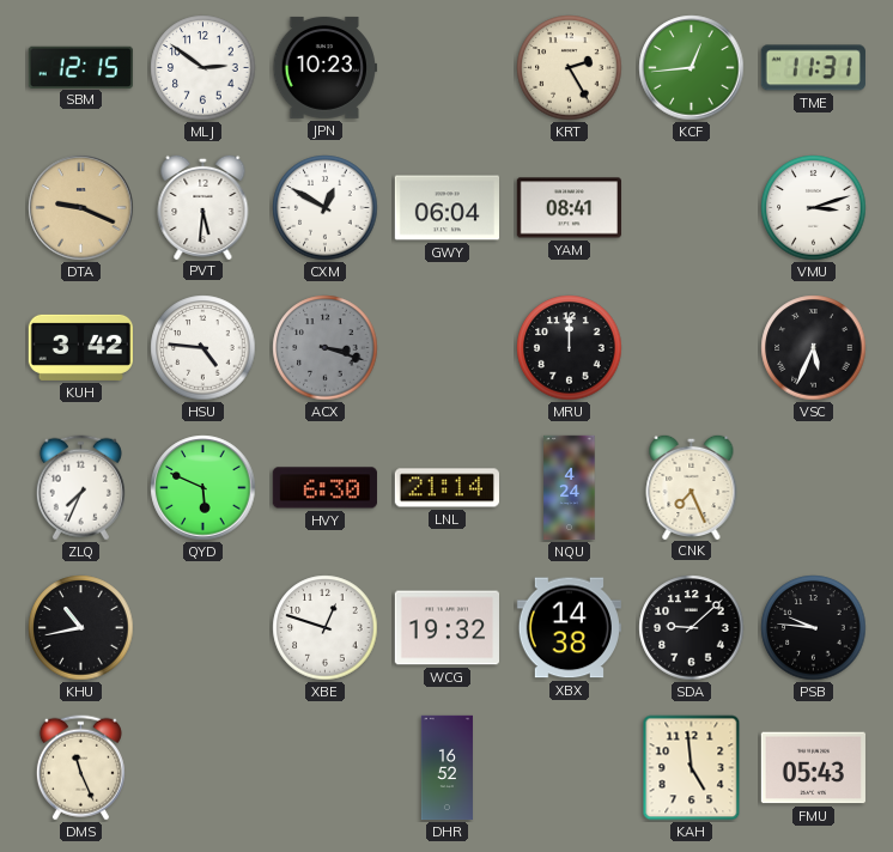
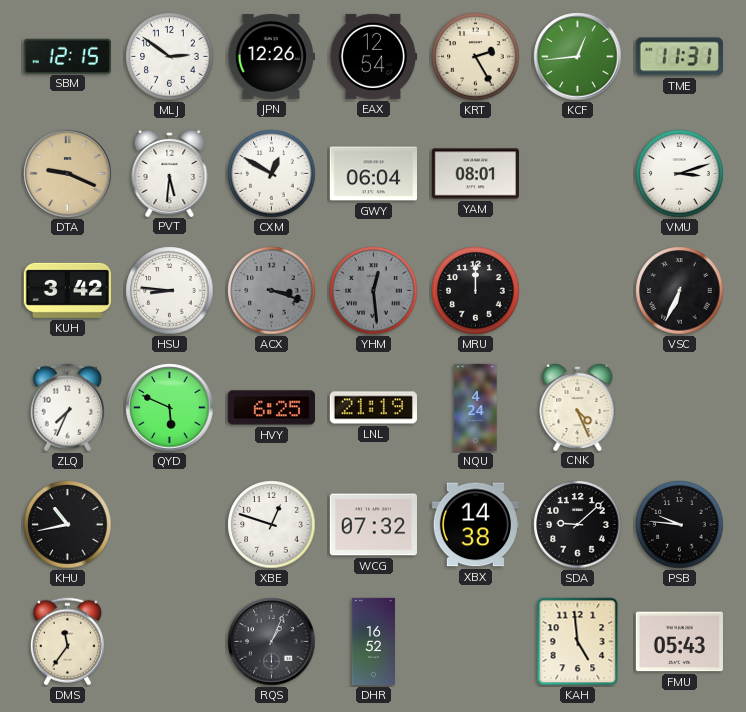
JPN: 10:23 -> 12:26
EAX: none -> 12:54
YAM: 08:41 -> 08:01
HSU: 4:46 -> 8:46
YHM: none -> 12:29
VSC: 5:34 -> 6:34
HVY: 6:30 -> 6:25
LNL: 21:14 -> 21:19
CNK: 7:26 -> 4:26
WCG: 19:32 -> 07:32
DMS: 11:26 -> 11:36
RQS: none -> 1:04
